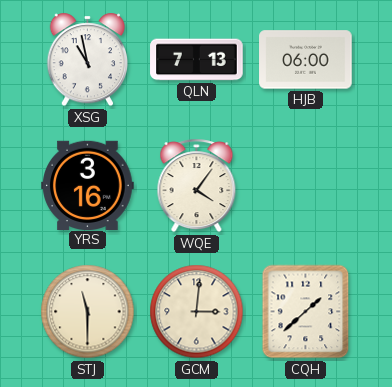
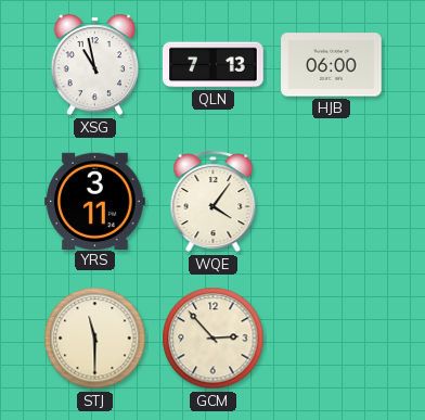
YRS: 3:16 -> 3:11
GCM: 3:01 -> 2:53
CQH: 1:38 -> none
